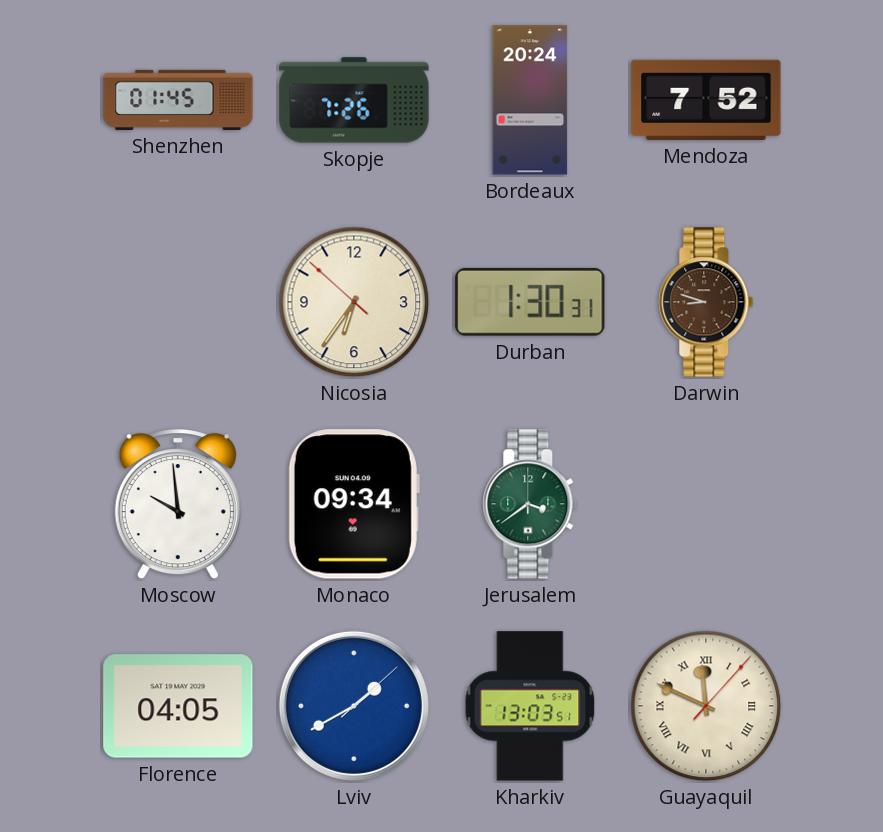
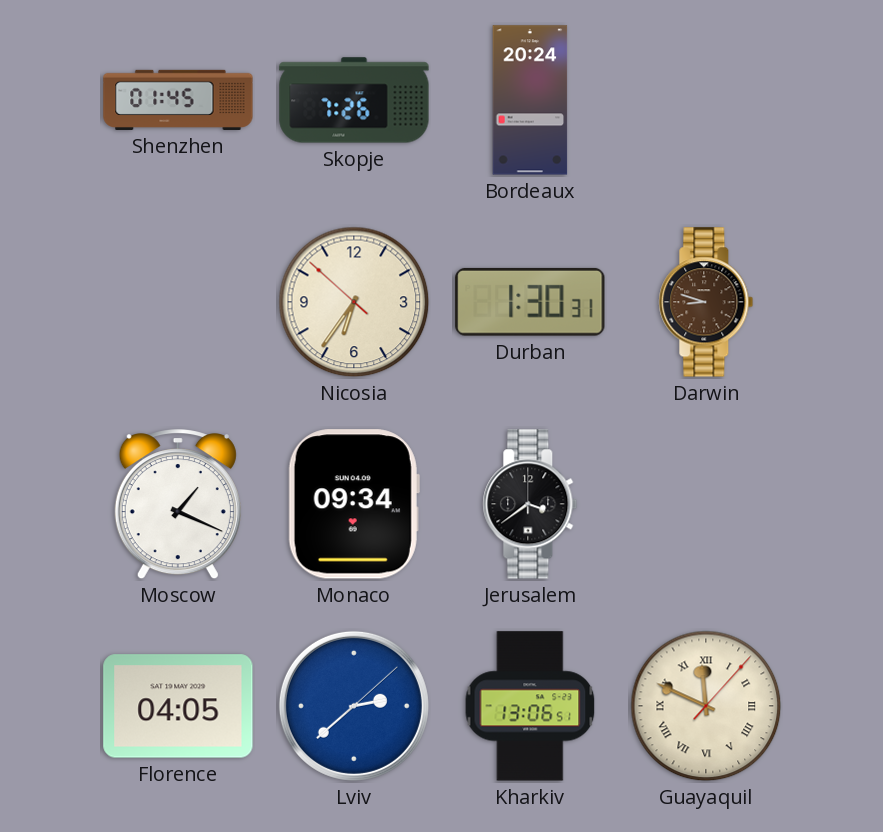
Mendoza: 7:52 -> none
Moscow: 9:59 -> 1:19
Jerusalem dial: green -> black
Lviv: 1:40 -> 2:38
Kharkiv: 13:03 -> 13:06
